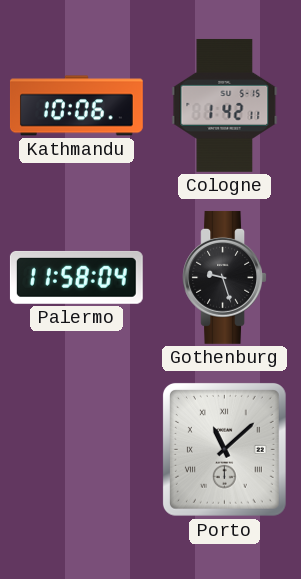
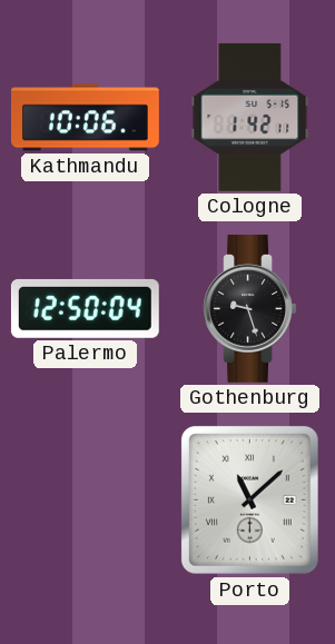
Palermo: 11:58 -> 12:50
